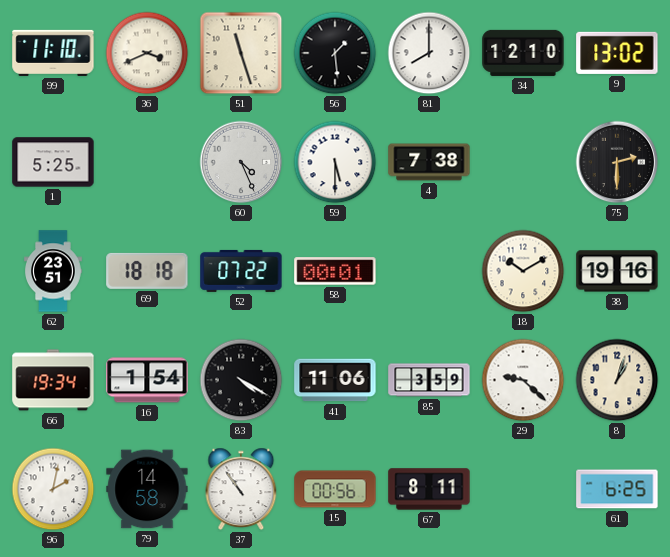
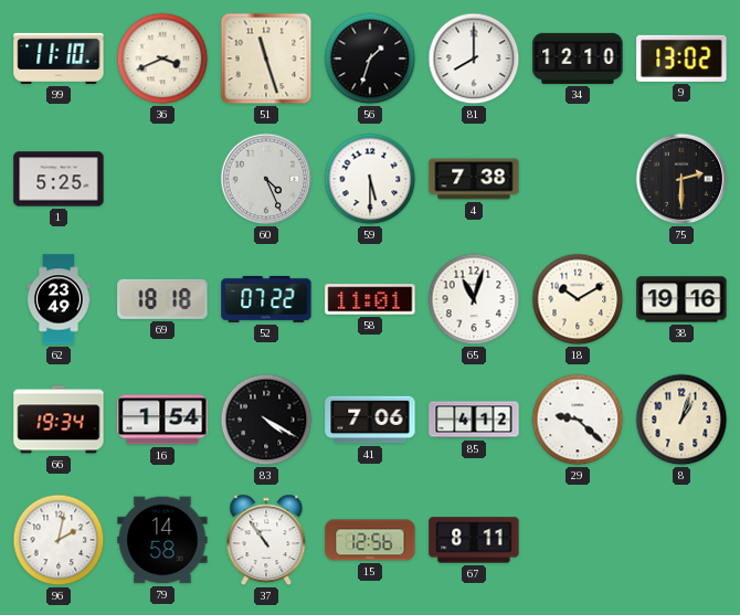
56: 1:29 -> 1:33
62: 23:51 -> 23:49
58: 00:01 -> 11:01
65: none -> 11:03
41: 11:06 -> 7:06
85: 3:59 -> 4:12
15: 00:56 -> 12:56
61: 6:25 -> none
